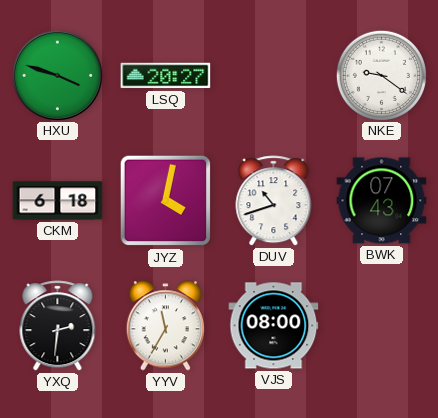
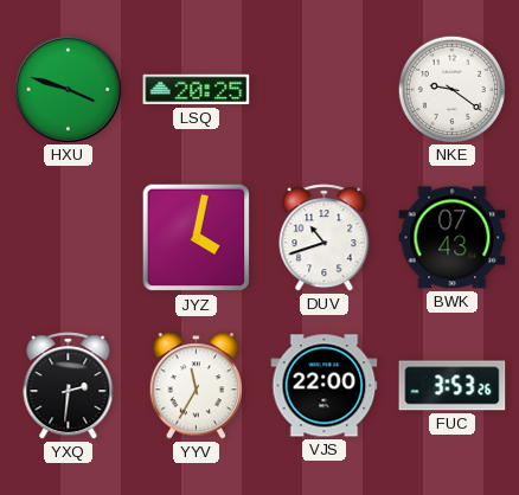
LSQ: 20:27 -> 20:25
CKM: 6:18 -> none
VJS: 08:00 -> 22:00
FUC: none -> 3:53
